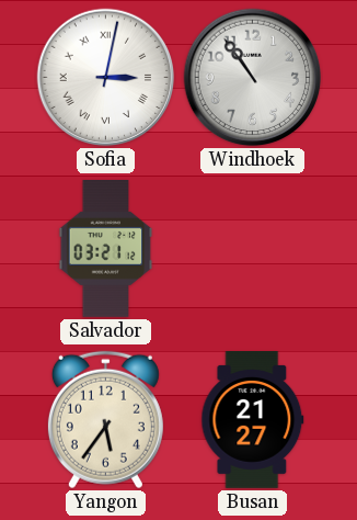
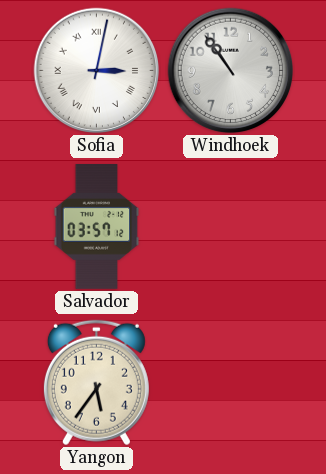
Salvador: 03:21 -> 03:57
Busan: 21:27 -> none
